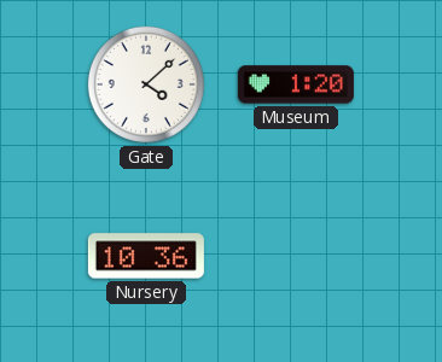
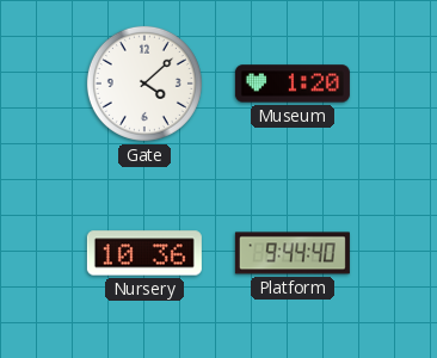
Platform: none -> 9:44
